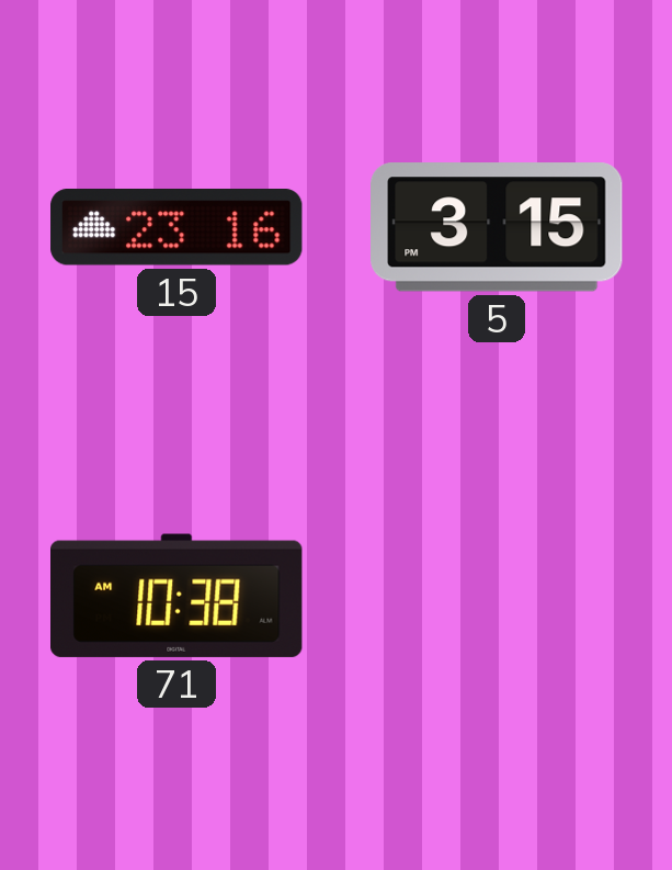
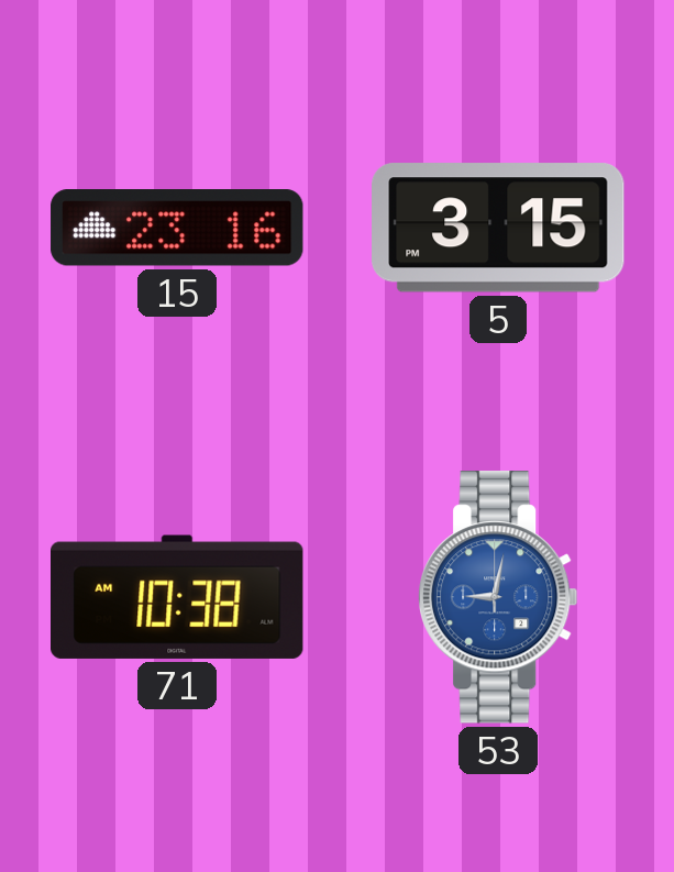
53: none -> 9:02
